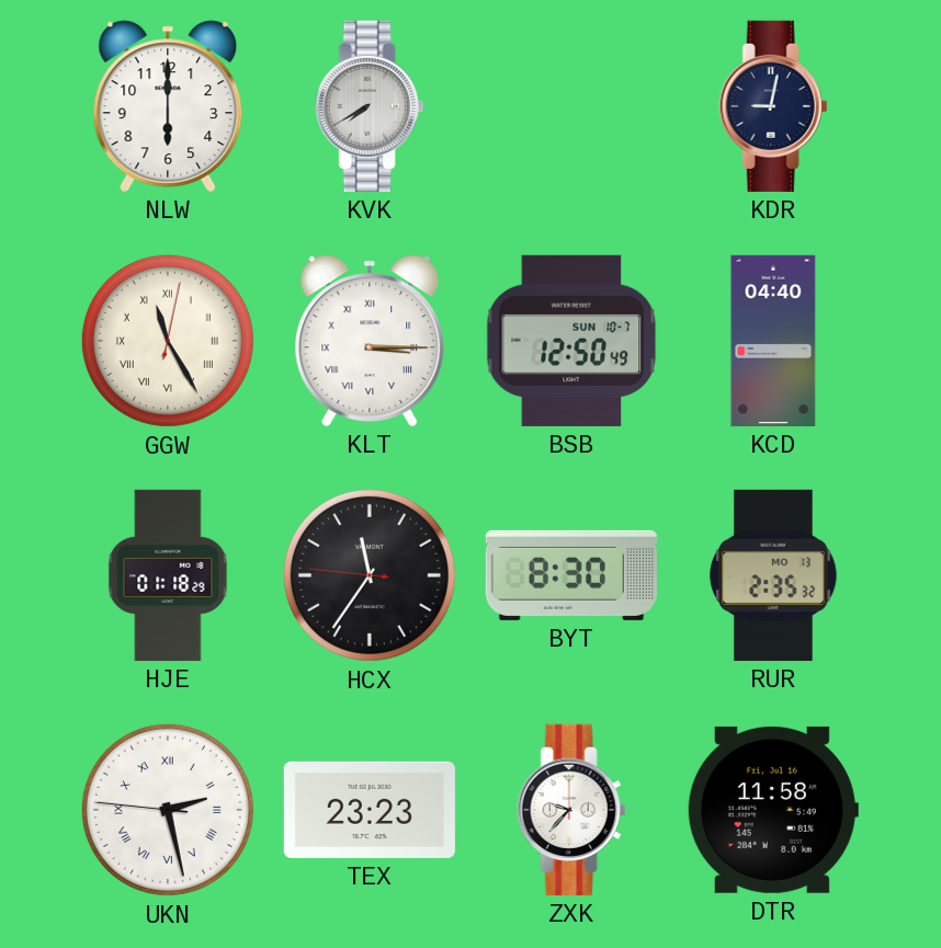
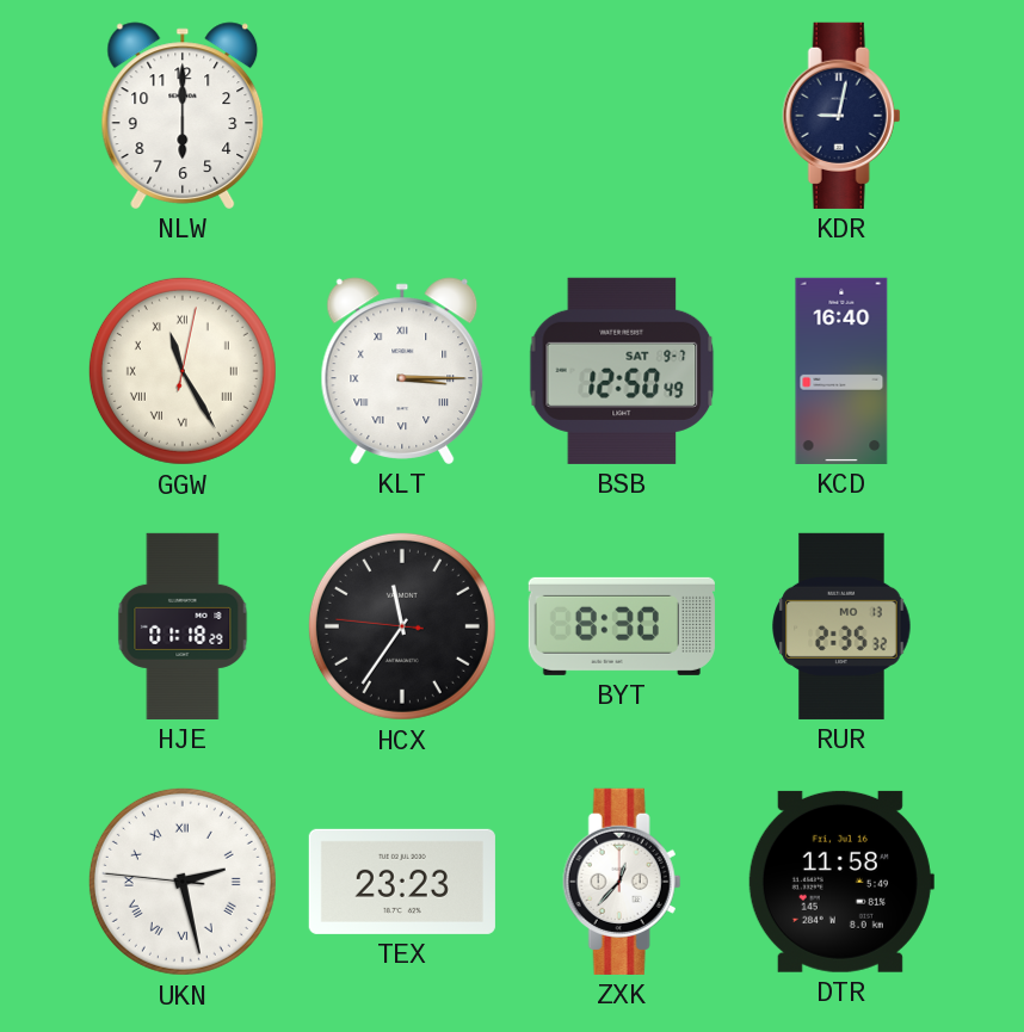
KVK: 7:40 -> none
BSB date: SUN 10-7 -> SAT 9-7
KCD: 04:40 -> 16:40
ZXK: 9:37 -> 12:37
